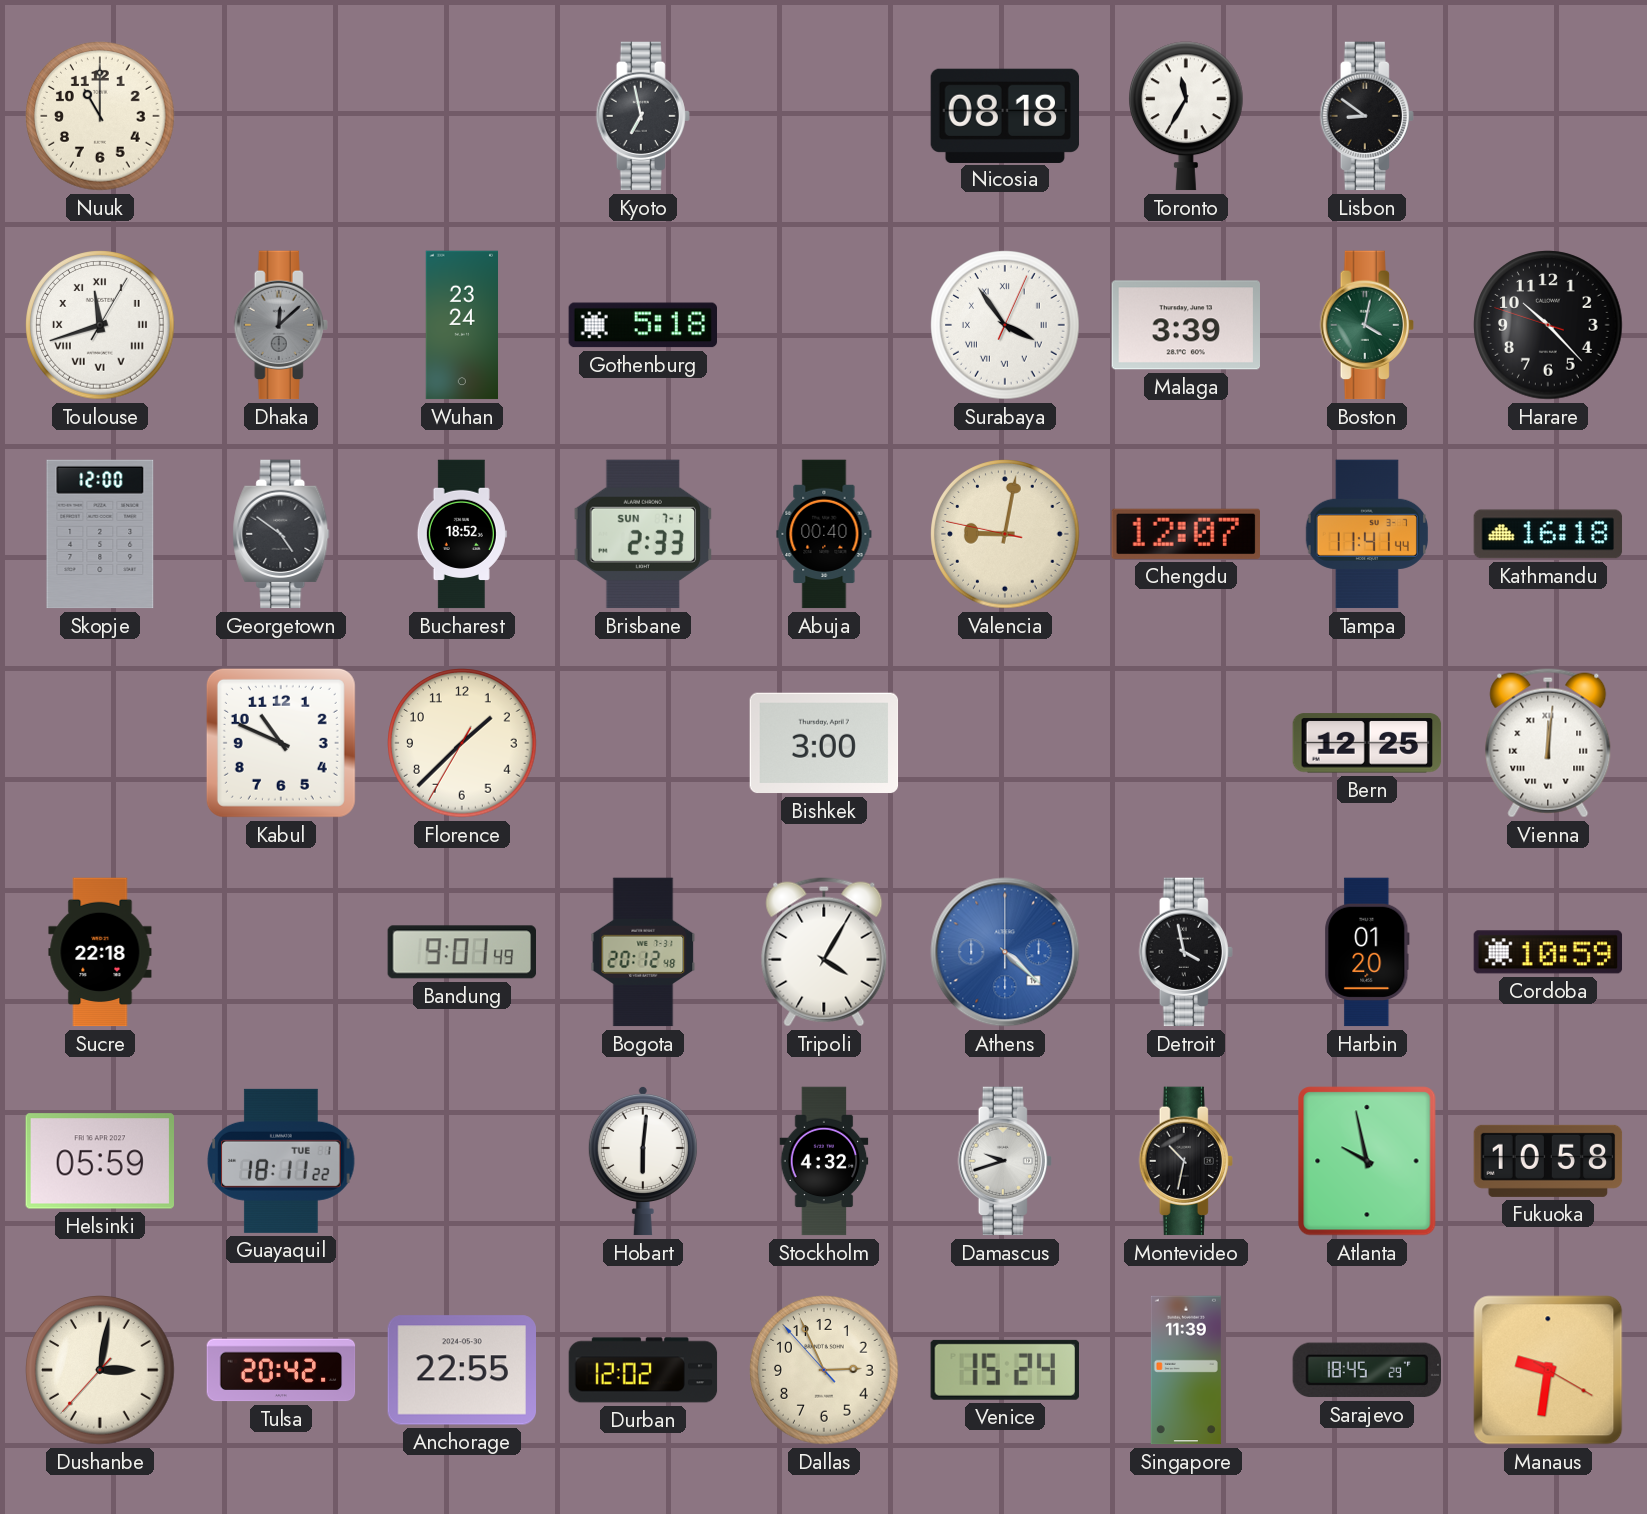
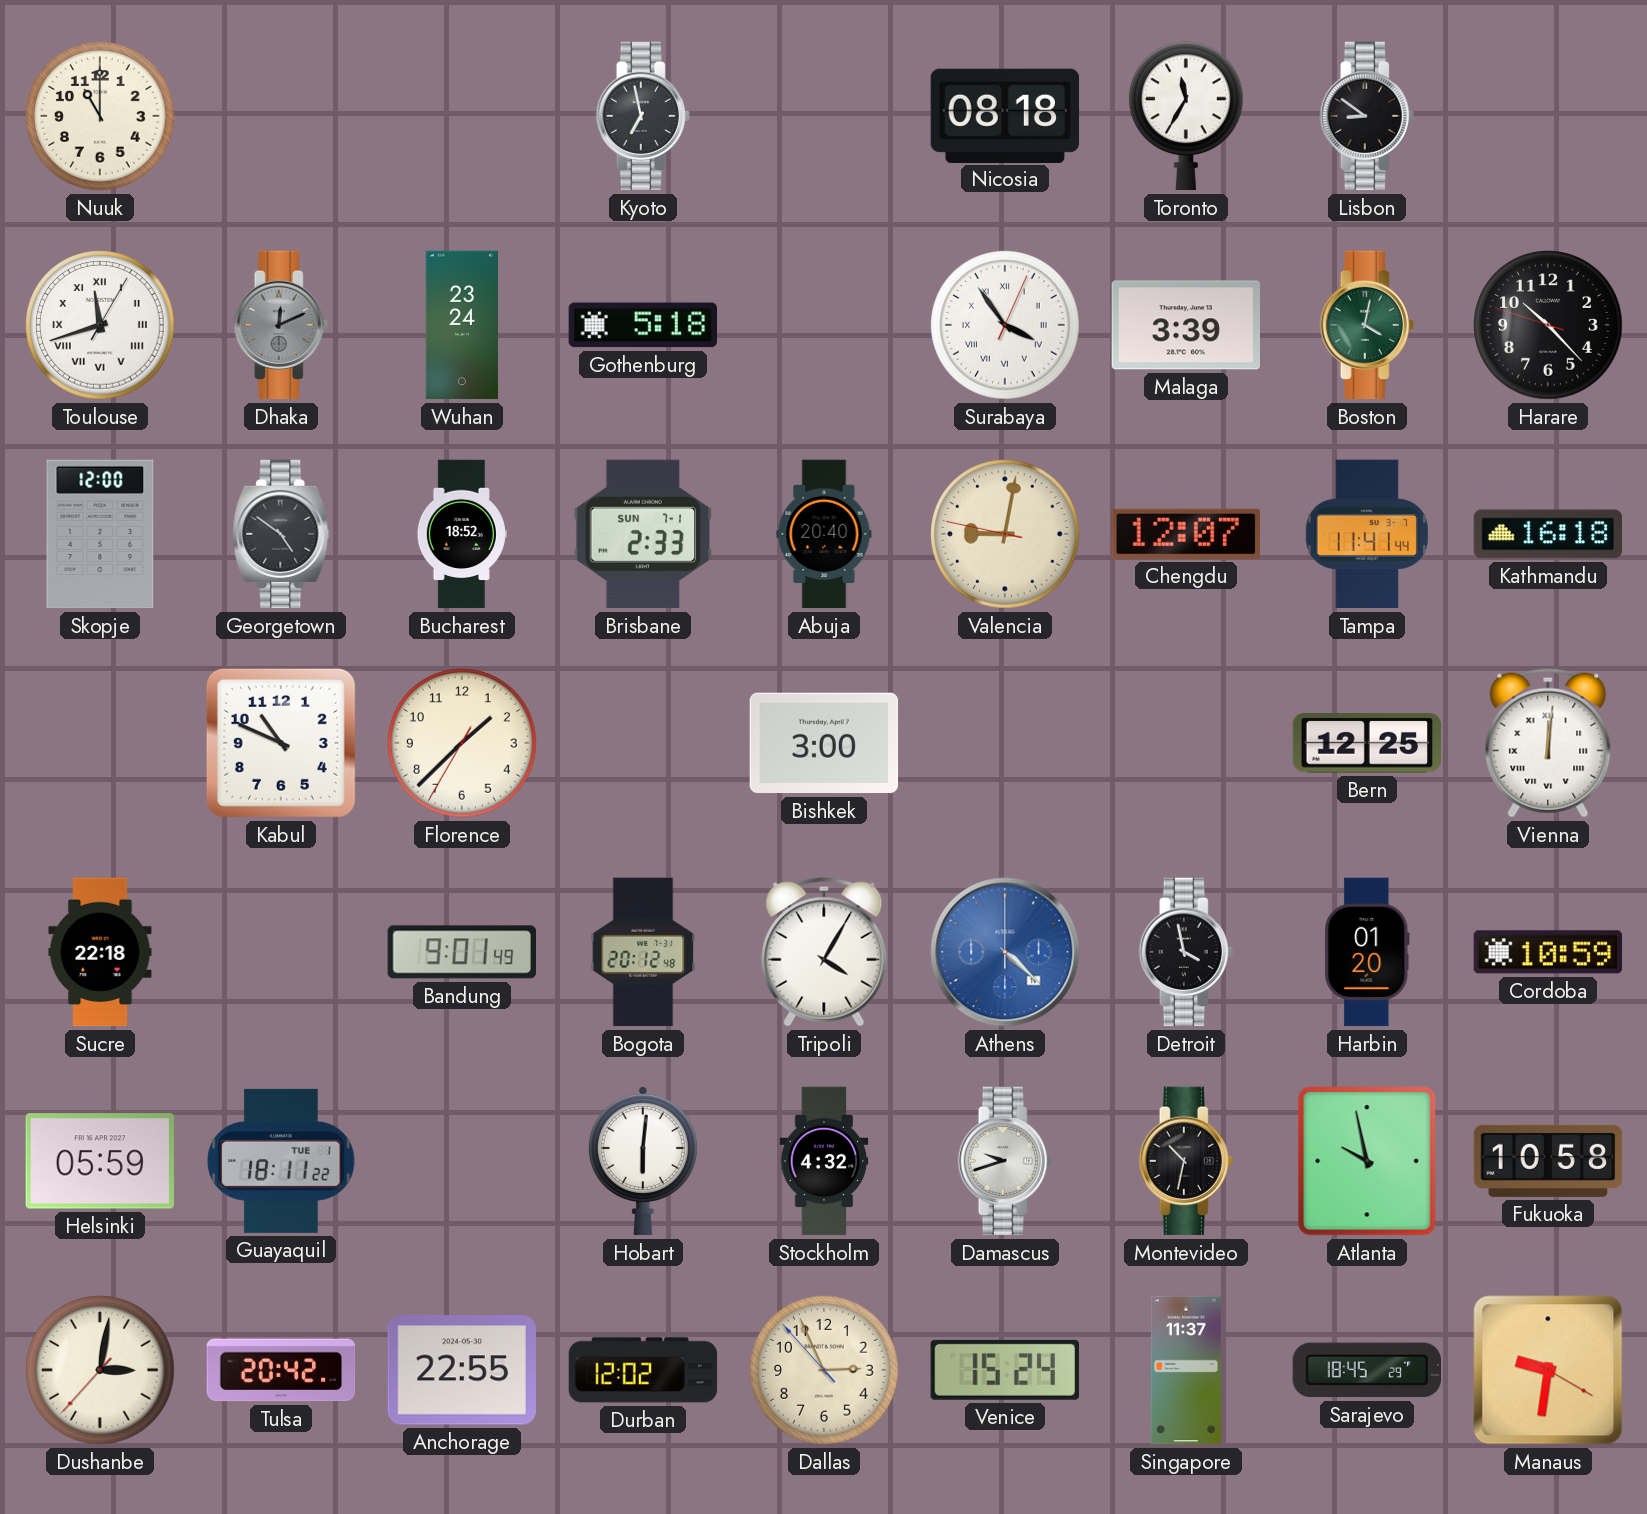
Dhaka: 12:08 -> 12:11
Abuja: 00:40 -> 20:40
Singapore: 11:39 -> 11:37
